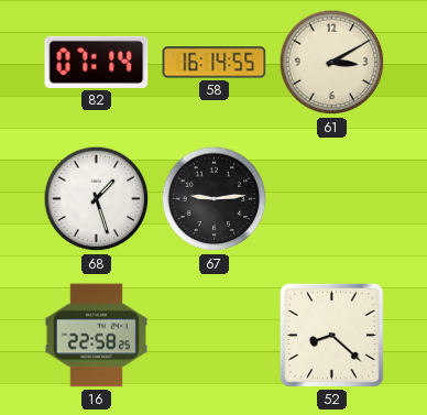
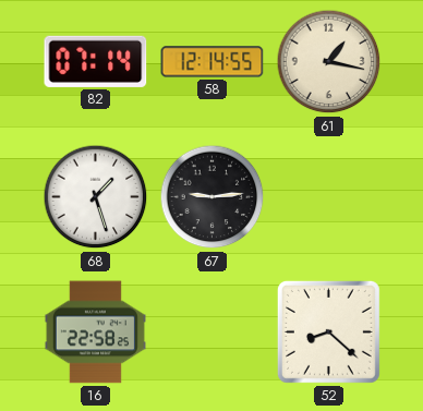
58: 16:14 -> 12:14
61: 3:10 -> 1:17
